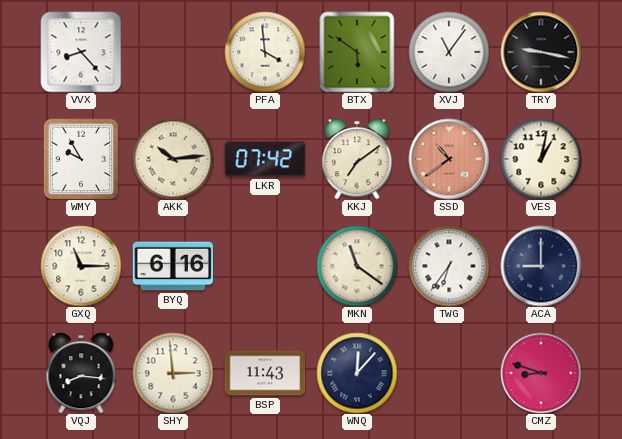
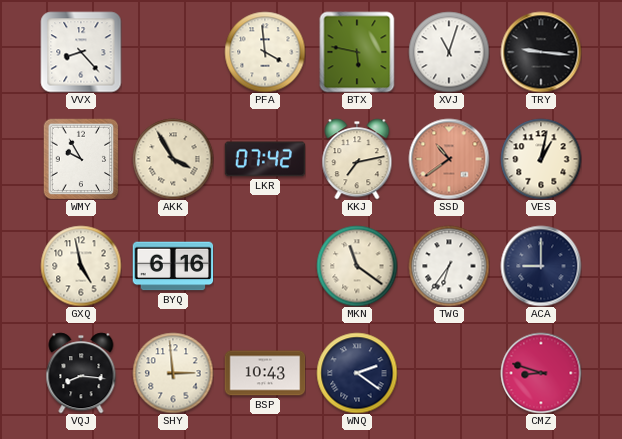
BTX: 5:51 -> 5:47
XVJ: 11:06 -> 11:03
TRY: 9:17 -> 9:16
AKK: 10:14 -> 3:55
KKJ: 7:09 -> 7:13
GXQ: 11:15 -> 4:58
BSP: 11:43 -> 10:43
WNQ: 12:07 -> 2:21
